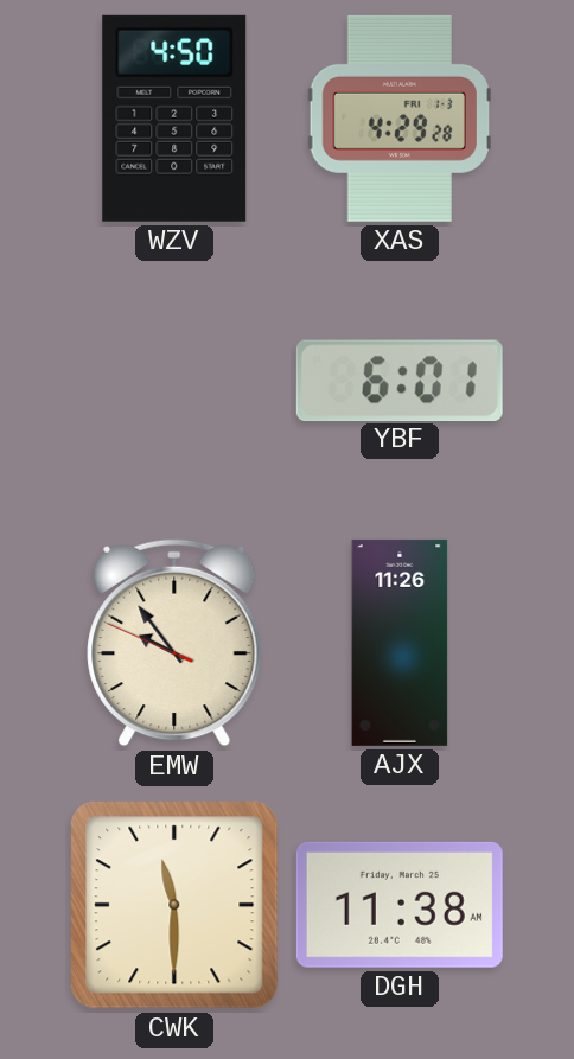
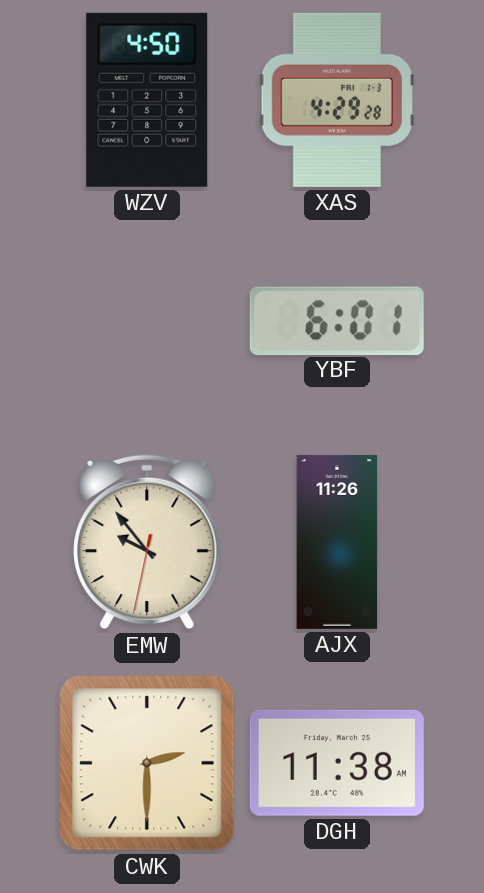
EMW: 9:53:49 -> 9:53:32
CWK: 11:30 -> 2:30
